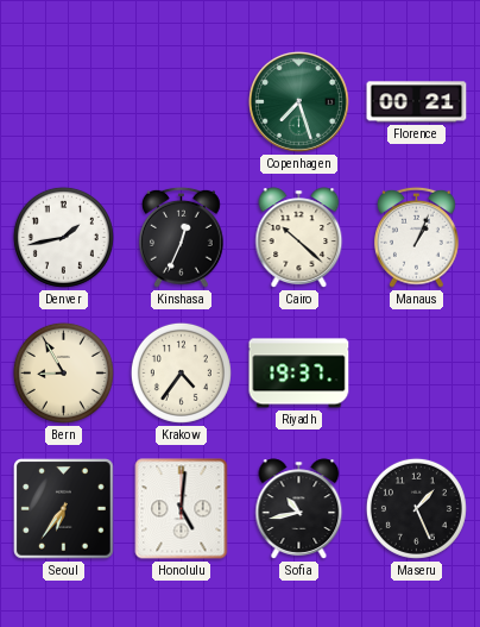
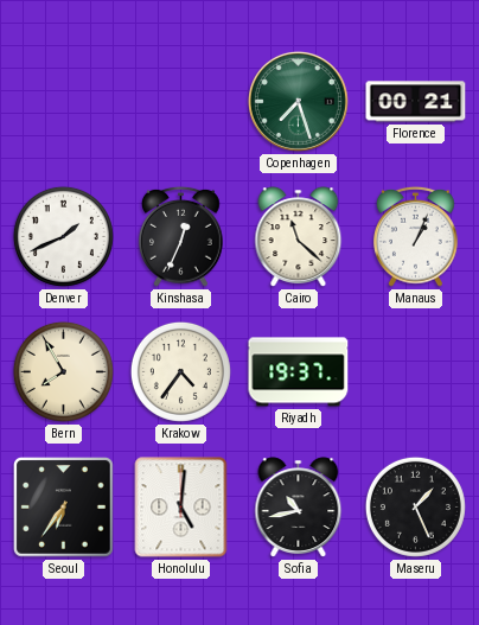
Denver: 1:43 -> 1:41
Cairo: 10:22 -> 11:22
Bern: 8:55 -> 7:55
